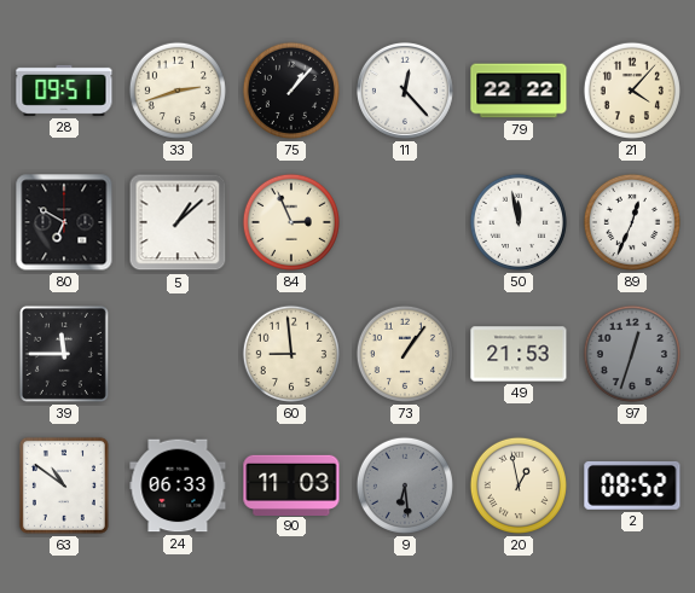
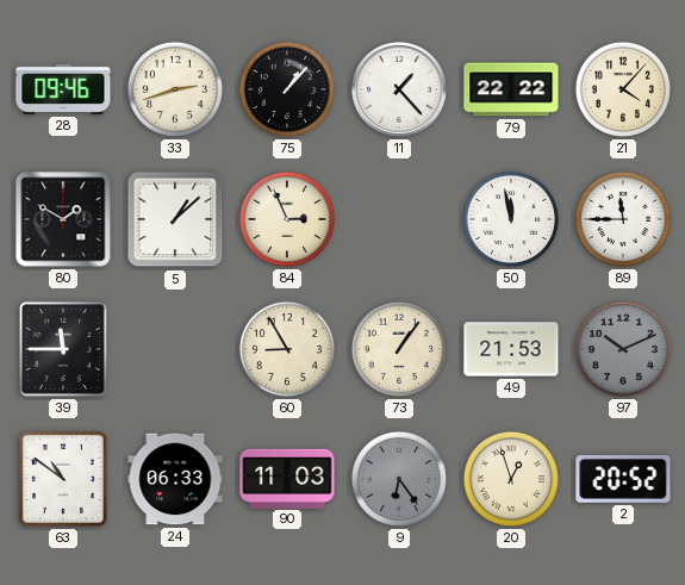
28: 09:51 -> 09:46
11: 12:23 -> 1:23
80: 6:50 -> 1:50
89: 12:34 -> 11:45
60: 8:59 -> 8:55
97: 12:33 -> 10:11
9: 6:29 -> 6:24
20: 12:58 -> 12:57
2: 08:52 -> 20:52
